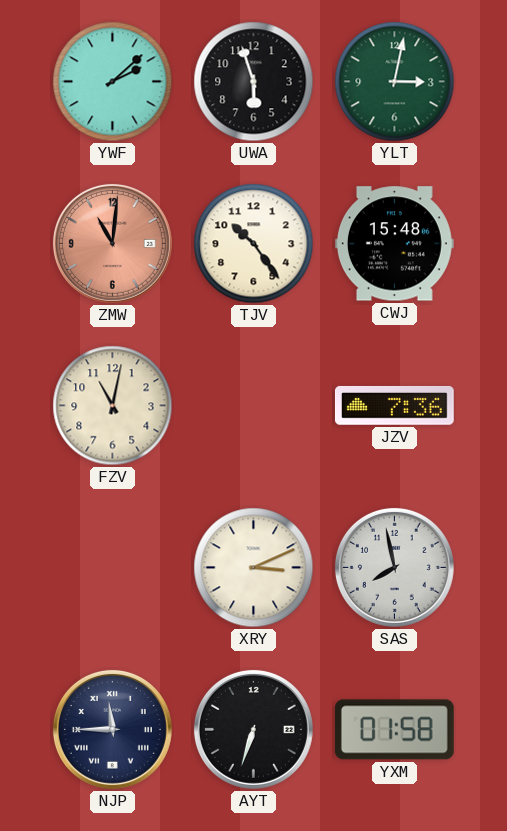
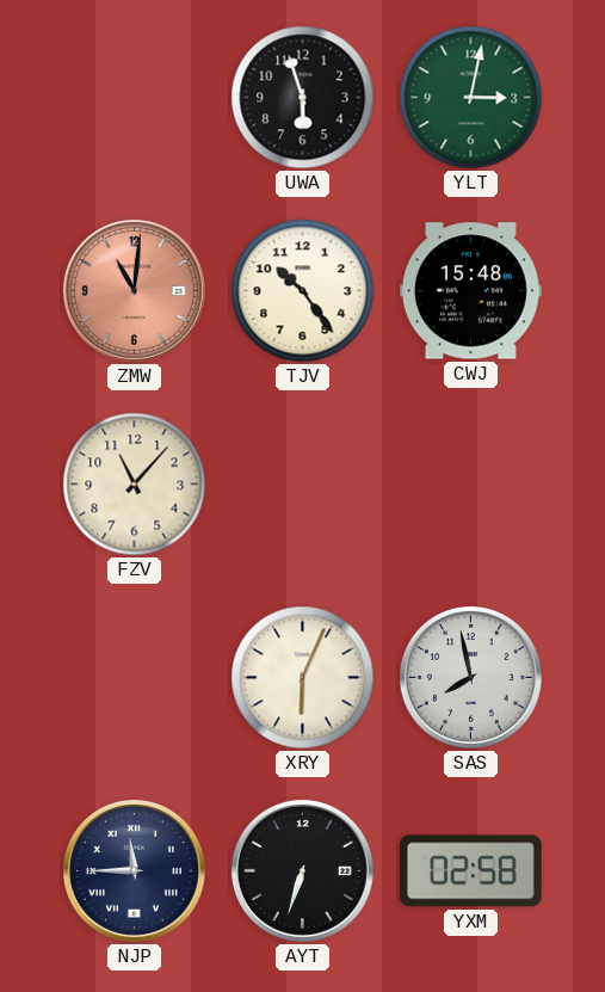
YWF: 2:08 -> none
FZV: 11:02 -> 11:07
JZV: 7:36 -> none
XRY: 3:11 -> 6:04
YXM: 01:58 -> 02:58
